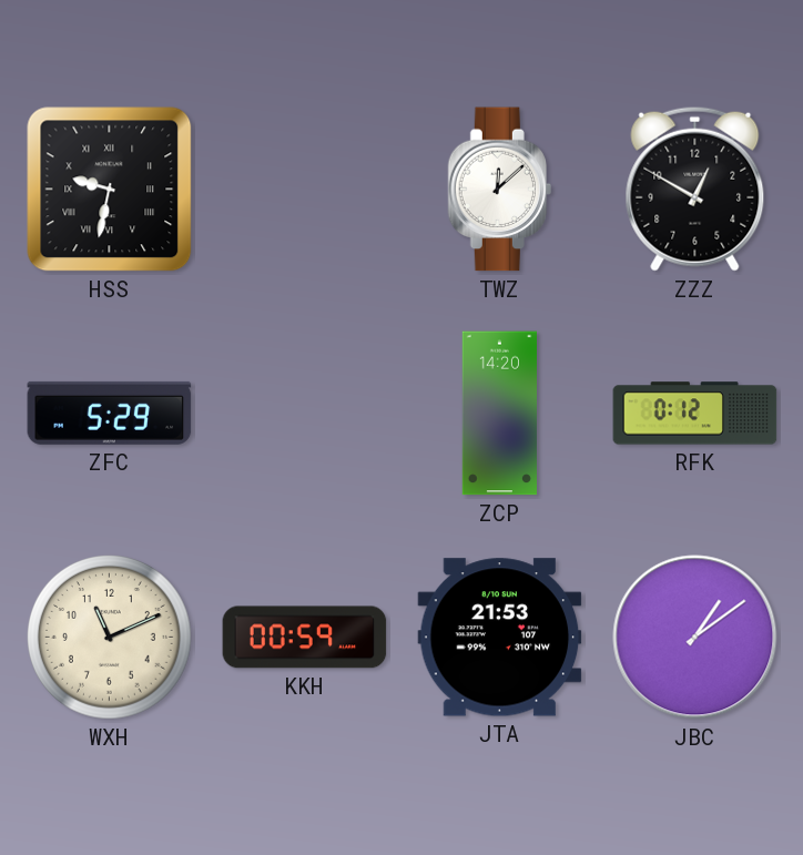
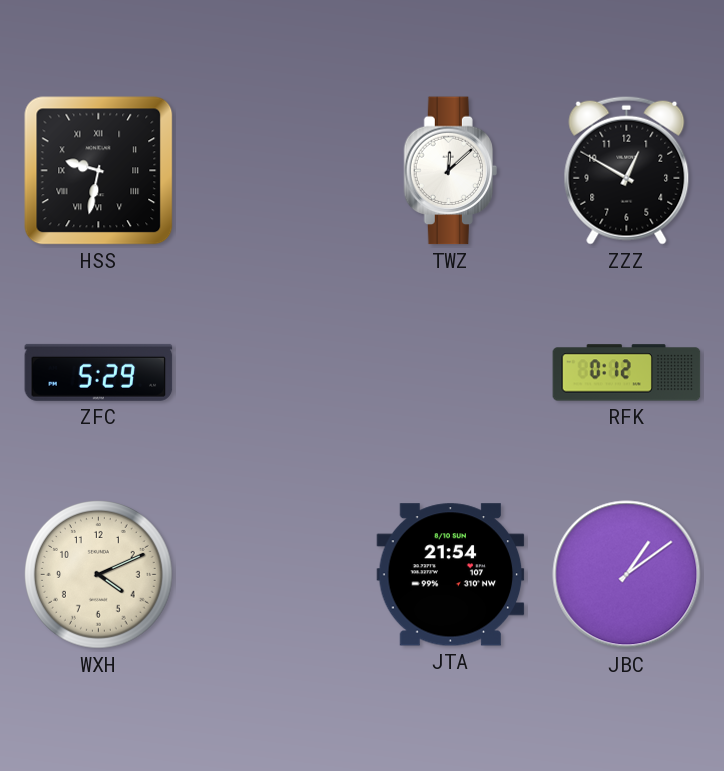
ZCP: 14:20 -> none
WXH: 11:11 -> 4:11
KKH: 00:59 -> none
JTA: 21:53 -> 21:54
